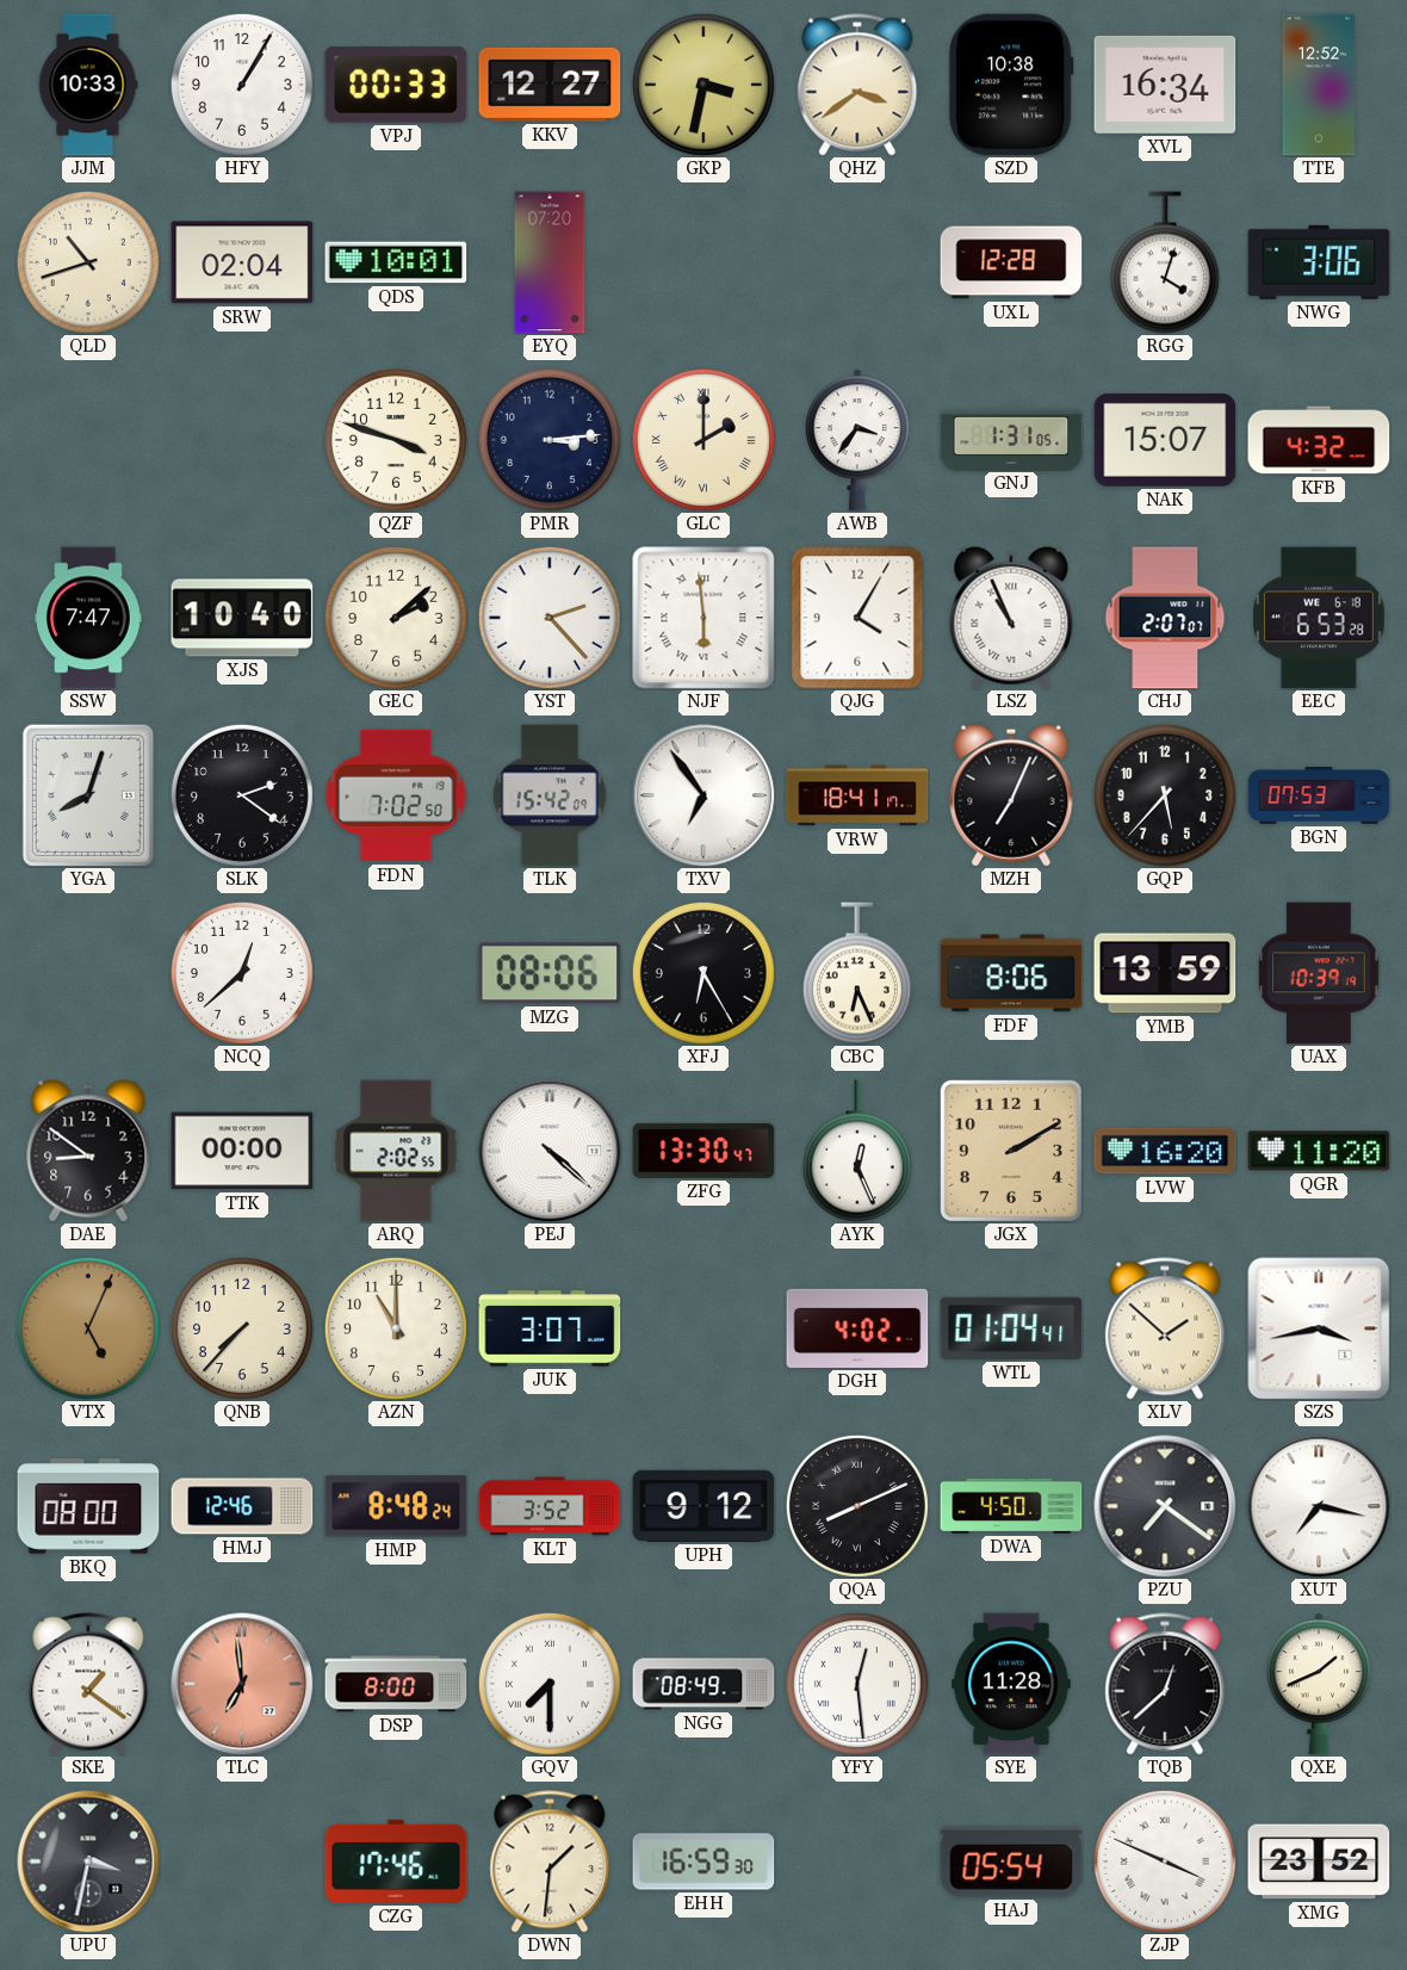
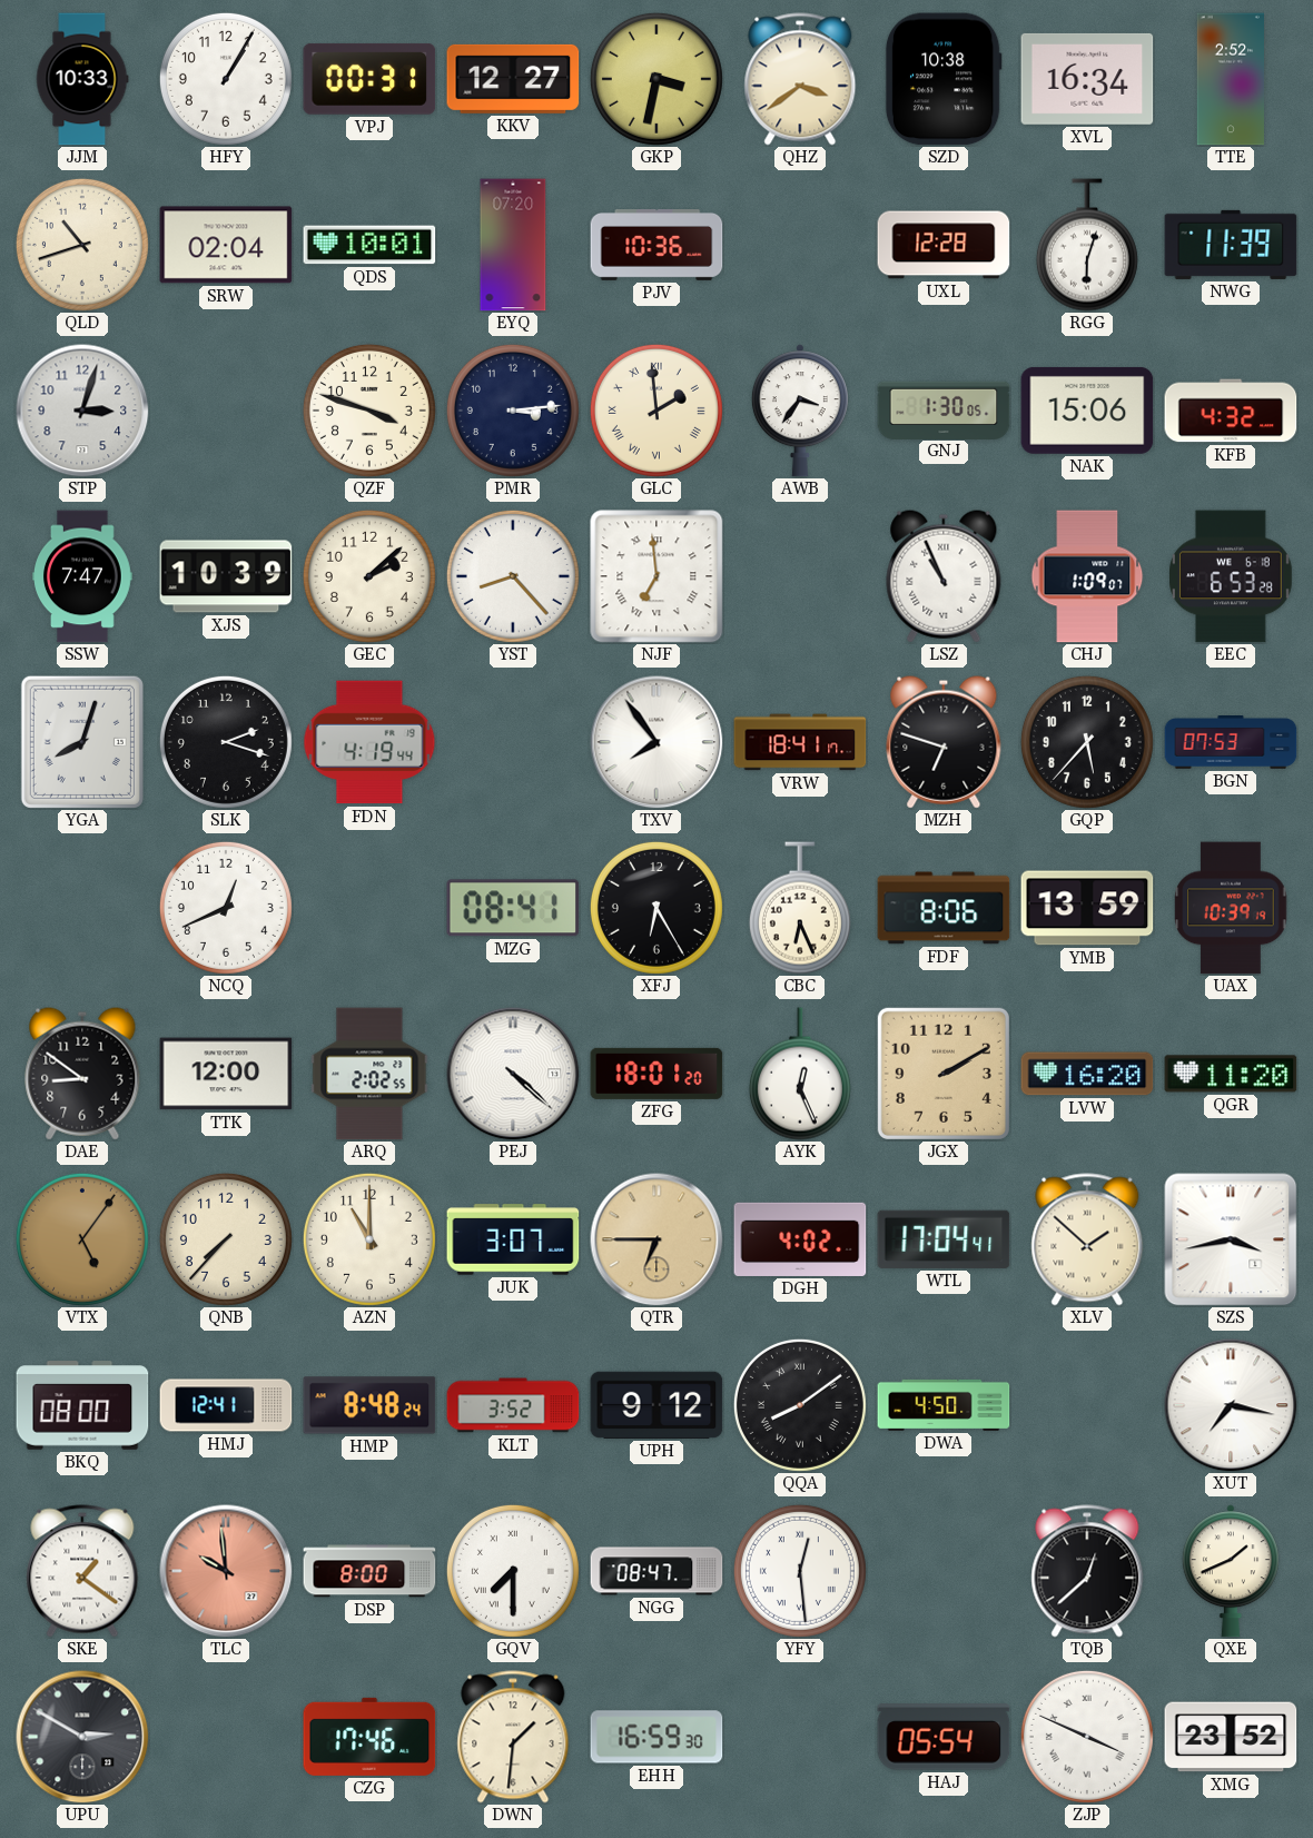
VPJ: 00:33 -> 00:31
TTE: 12:52 -> 2:52
PJV: none -> 10:36
RGG: 4:03 -> 6:03
NWG: 3:06 -> 11:39
STP: none -> 3:03
GLC: 2:00 -> 1:59
GNJ: 1:31 -> 1:30
NAK: 15:07 -> 15:06
XJS: 10:40 -> 10:39
YST: 2:23 -> 8:23
NJF: 5:59 -> 6:59
QJG: 4:05 -> none
CHJ: 2:07 -> 1:09
SLK: 2:21 -> 2:18
FDN: 7:02 -> 4:19
TLK: 15:42 -> none
TXV: 6:54 -> 7:54
MZH: 7:04 -> 6:48
NCQ: 12:38 -> 12:41
MZG: 08:06 -> 08:41
TTK: 00:00 -> 12:00
ZFG: 13:30 -> 18:01
VTX: 5:04 -> 5:06
QTR: none -> 6:45
WTL: 01:04 -> 17:04
HMJ: 12:46 -> 12:41
QQA: 8:11 -> 8:09
PZU: 7:21 -> none
TLC: 6:59 -> 9:59
NGG: 08:49 -> 08:47
SYE: 11:28 -> none
UPU: 3:32 -> 2:50
